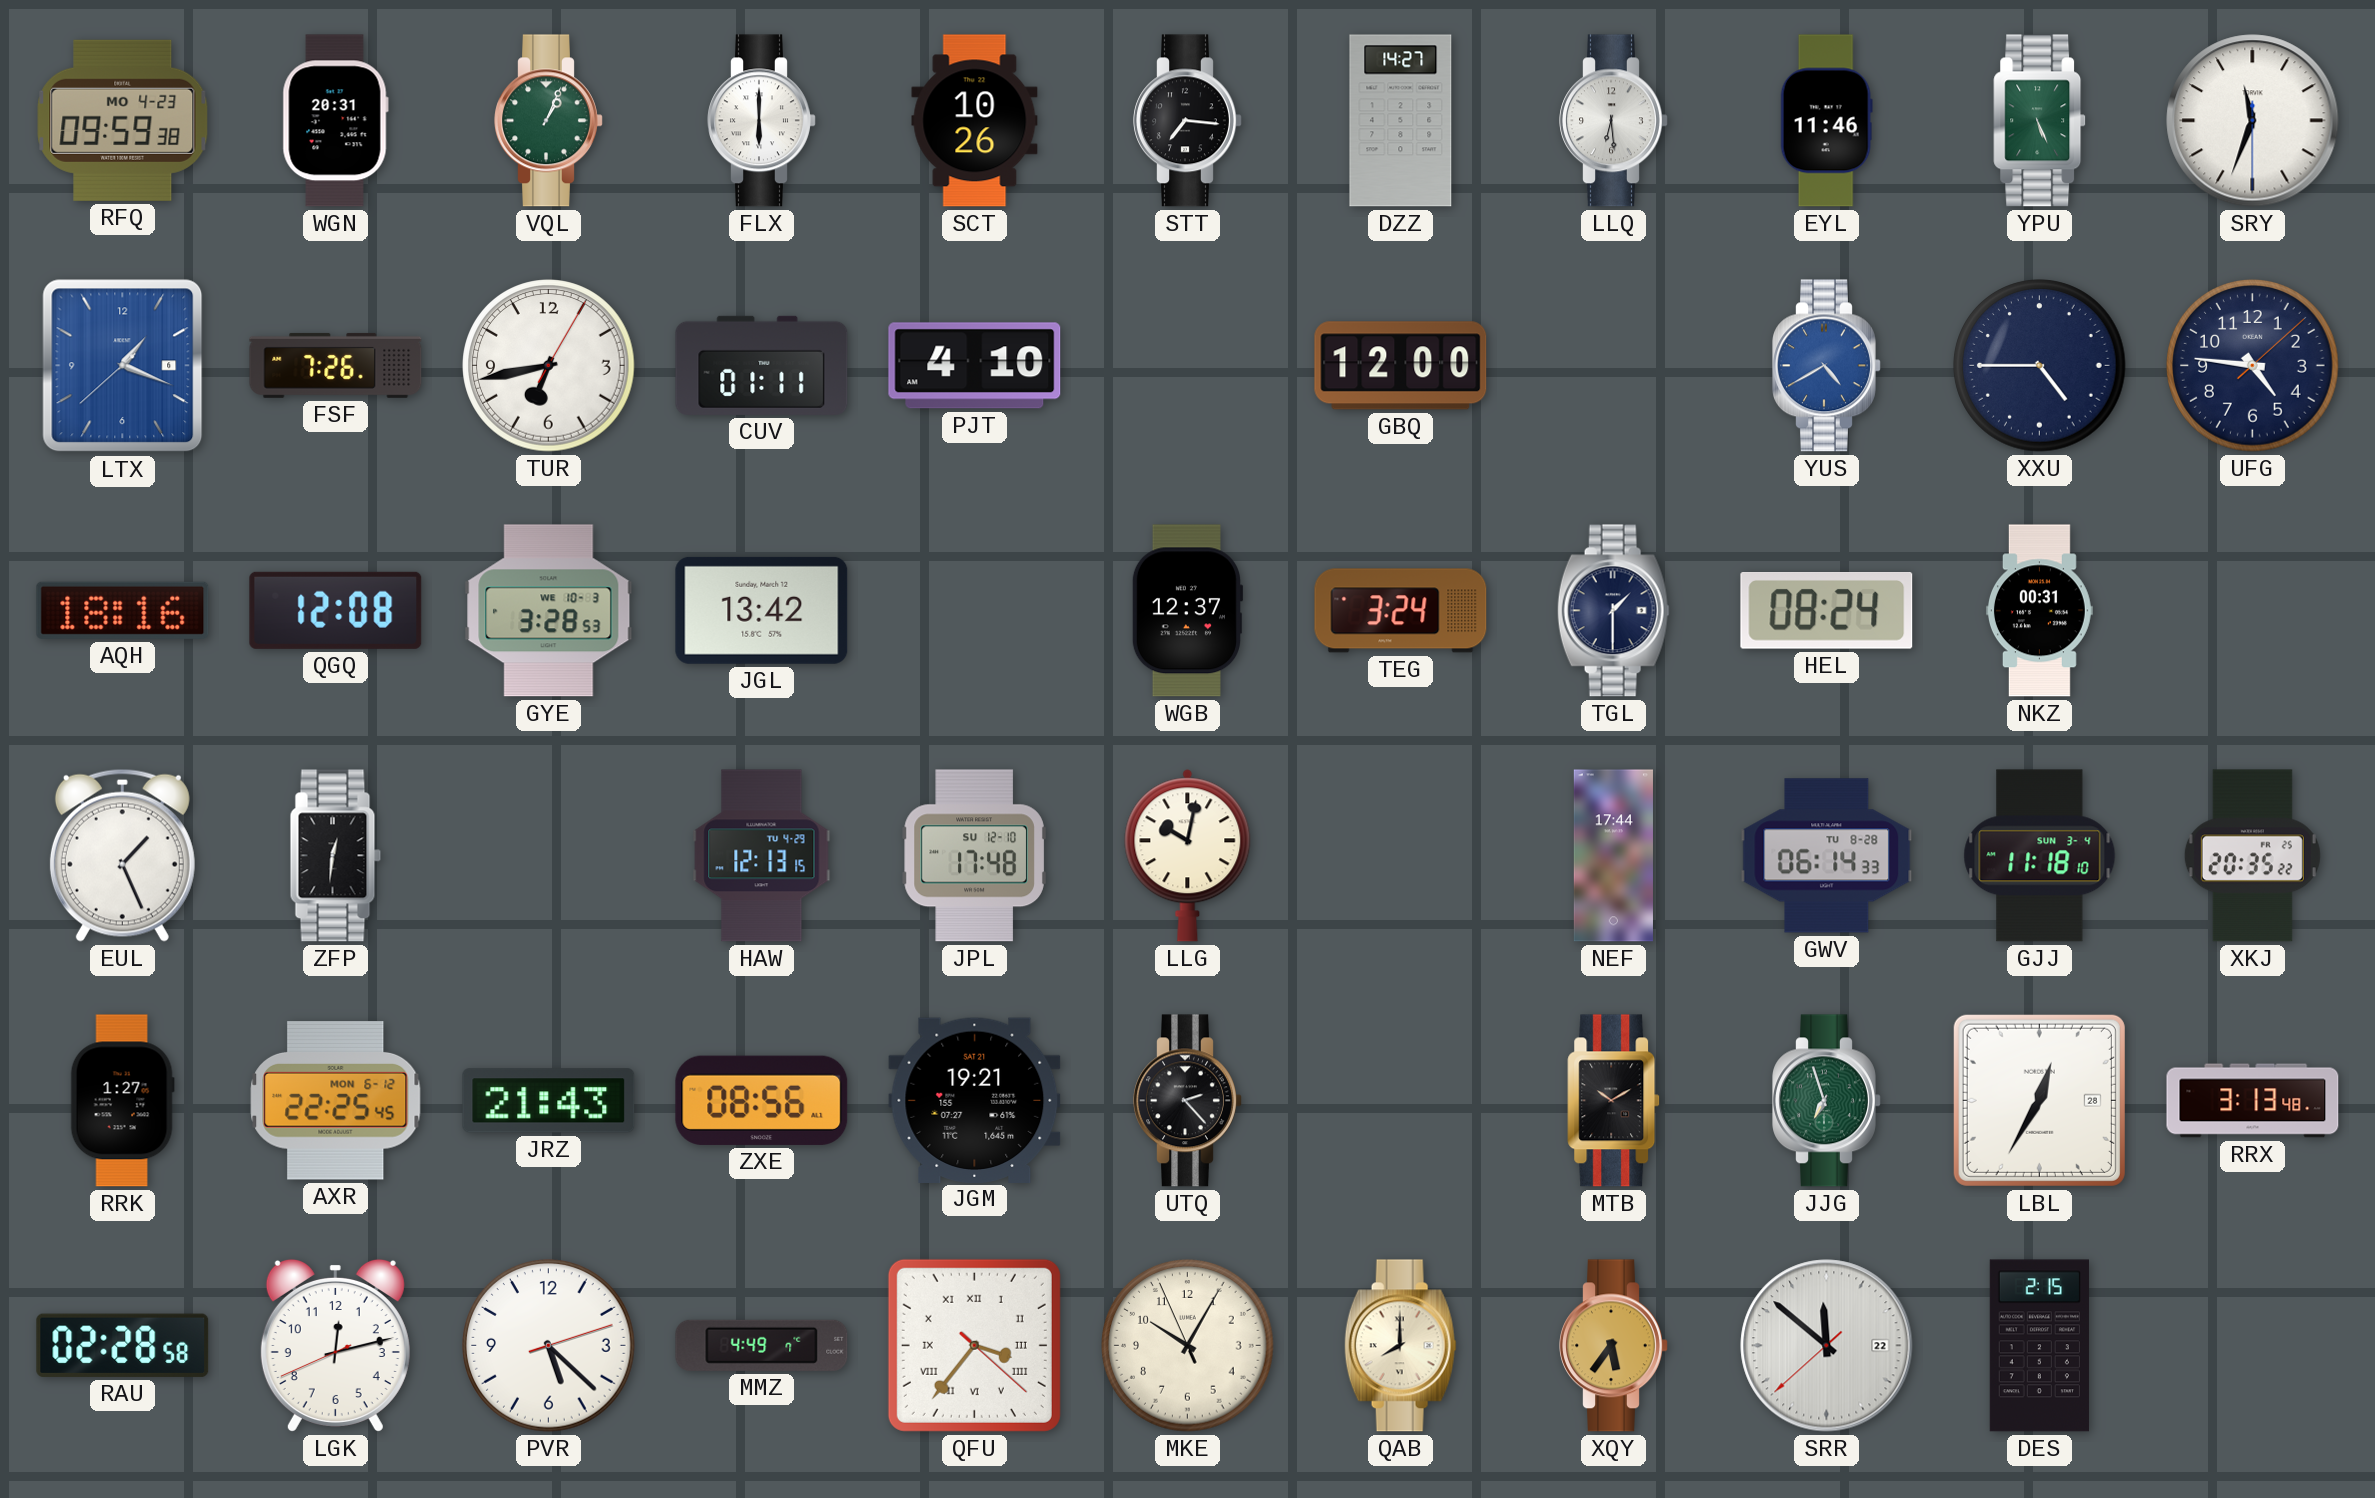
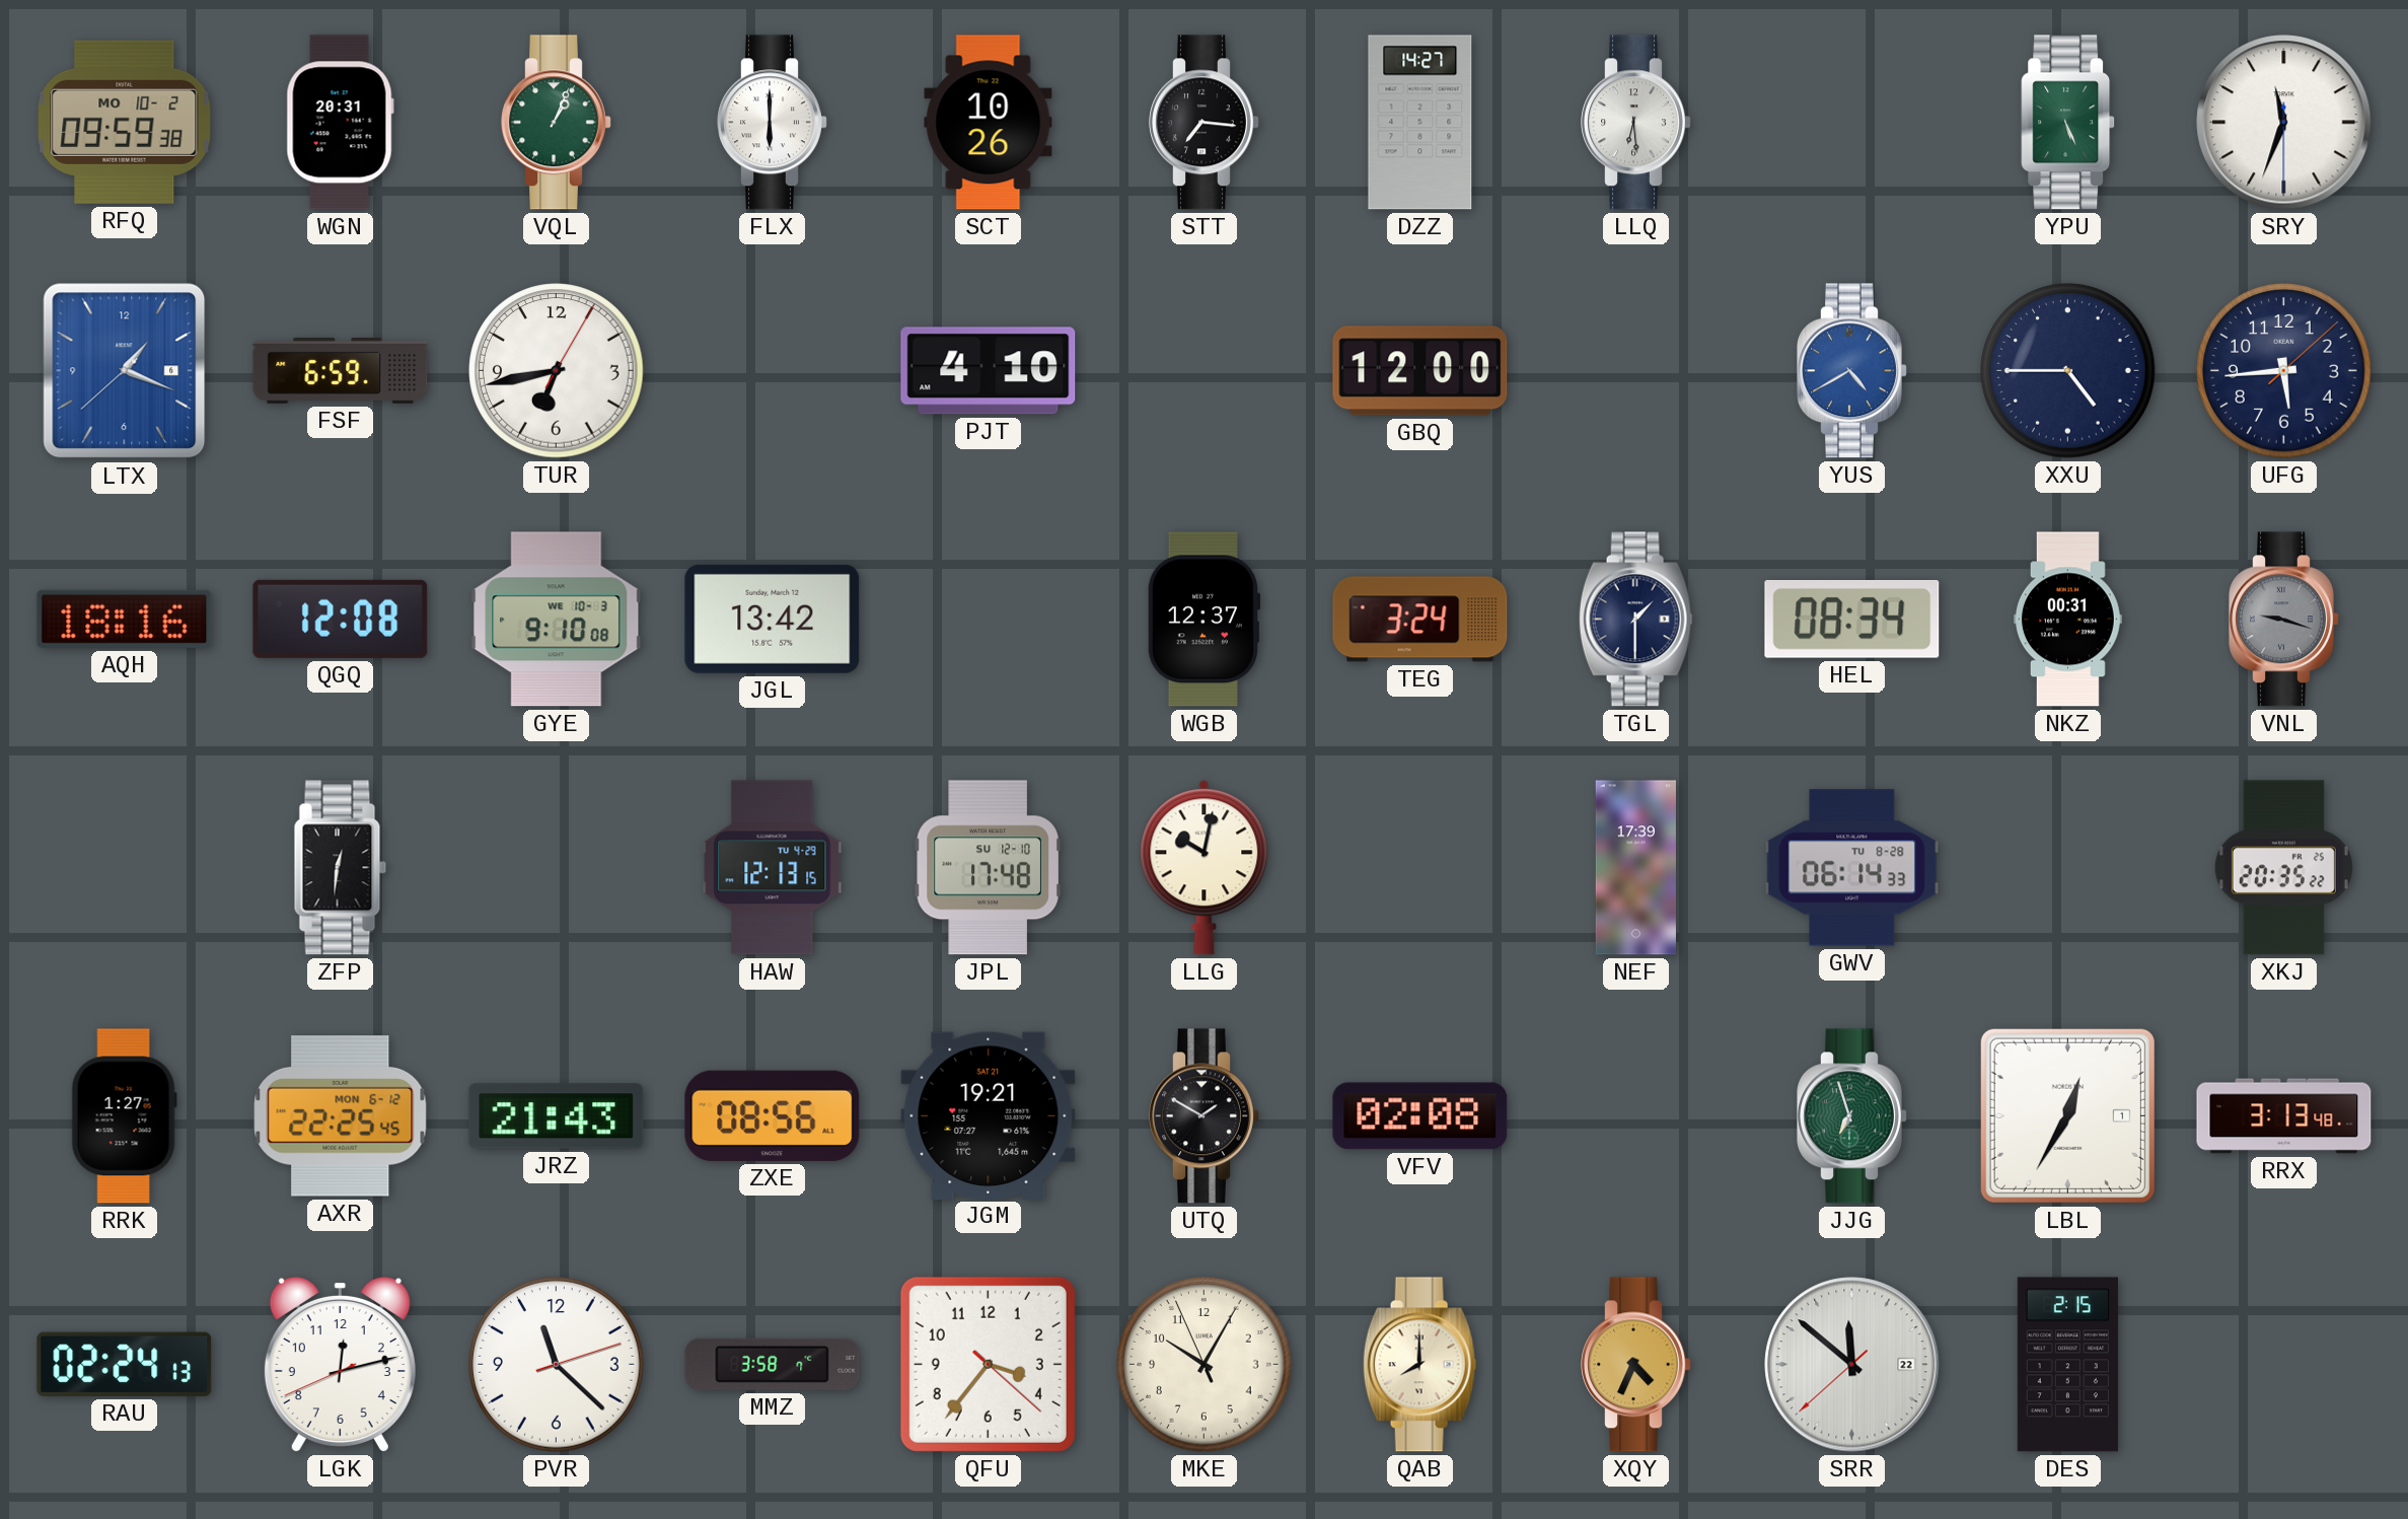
RFQ date: MO 4-23 -> MO 10-2
EYL: 11:46 -> none
FSF: 7:26 -> 6:59
CUV: 01:11 -> none
UFG: 4:46 -> 5:44
GYE: 3:28 -> 9:10
HEL: 08:24 -> 08:34
VNL: none -> 9:18
EUL: 1:26 -> none
NEF: 17:44 -> 17:39
GJJ: 11:18 -> none
UTQ: 2:23 -> 1:50
VFV: none -> 02:08
MTB: 10:10 -> none
LBL date: 28 -> 1
RAU: 02:28 -> 02:24
PVR: 5:22 -> 11:22
MMZ: 4:49 -> 3:58
QFU numerals: Roman -> Arabic
XQY: 5:36 -> 4:34
